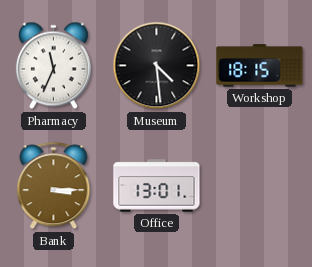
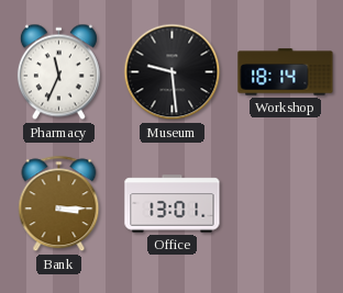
Museum: 4:29 -> 9:29
Workshop: 18:15 -> 18:14
